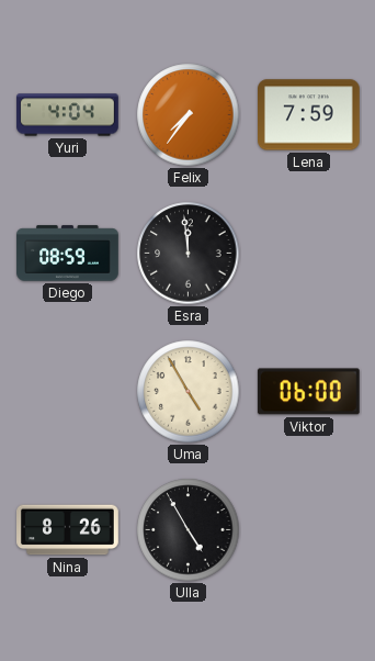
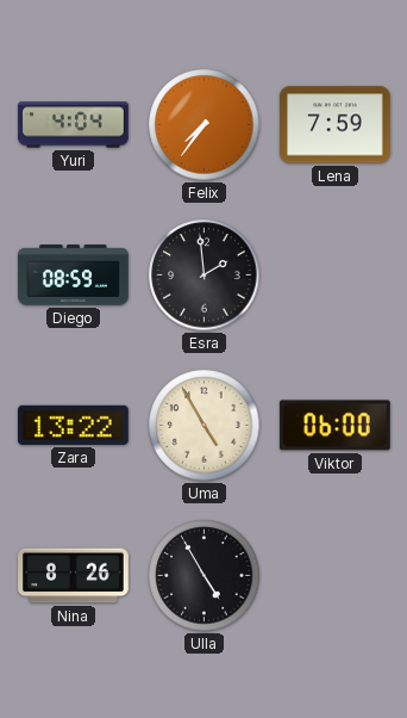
Esra: 11:59 -> 1:59
Zara: none -> 13:22
